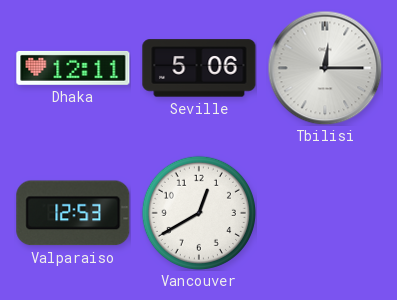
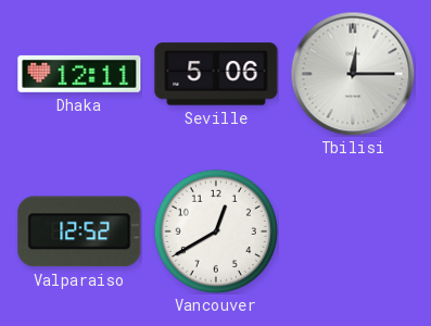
Valparaiso: 12:53 -> 12:52
